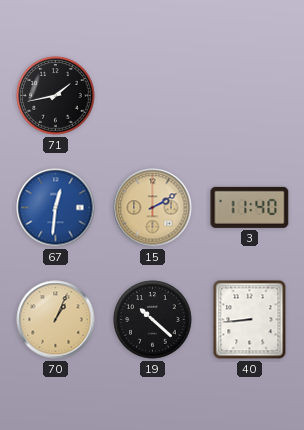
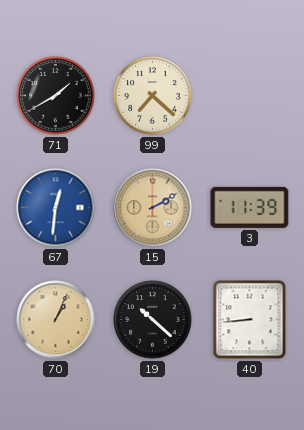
71: 1:43 -> 1:40
99: none -> 7:22
3: 11:40 -> 11:39
